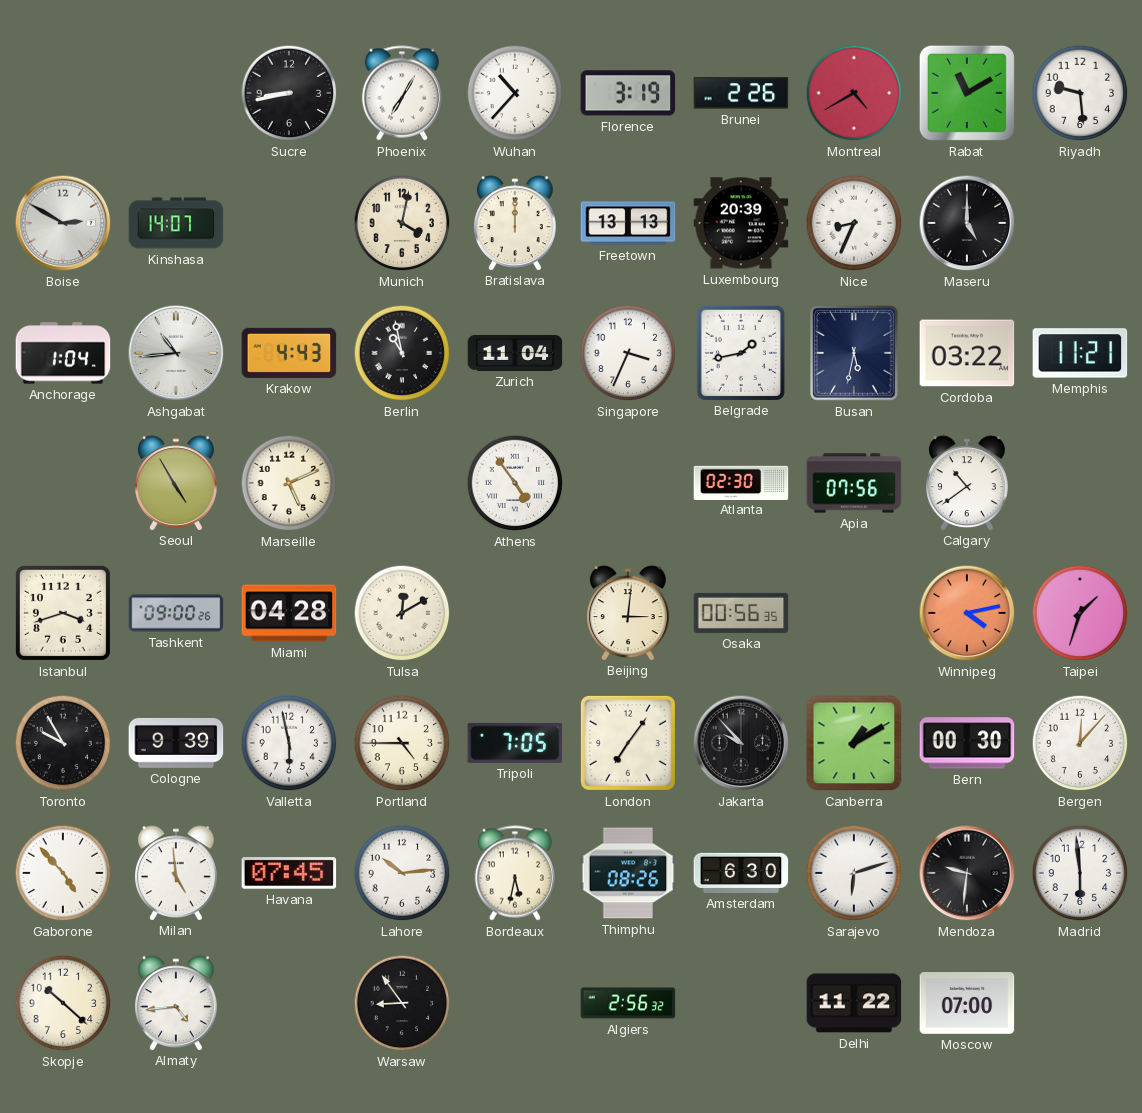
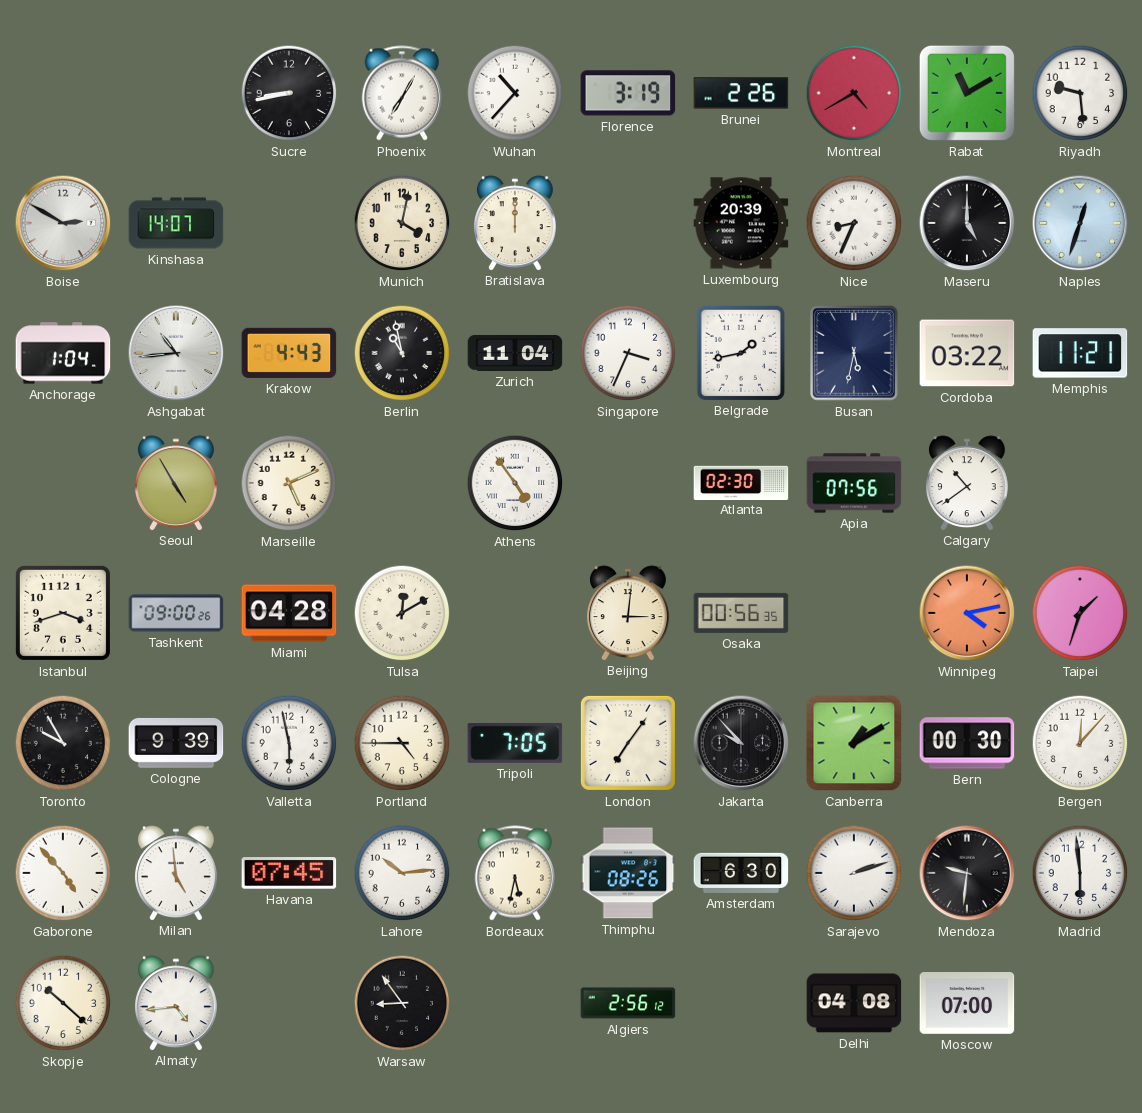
Freetown: 13:13 -> none
Naples: none -> 12:33
Sarajevo: 6:12 -> 2:12
Algiers: 2:56:32 -> 2:56:12
Delhi: 11:22 -> 04:08
